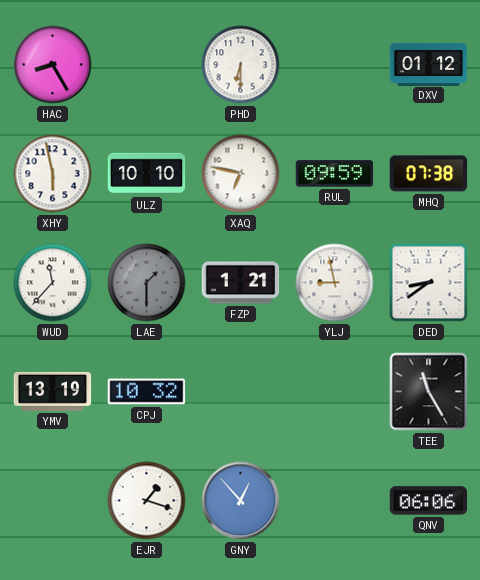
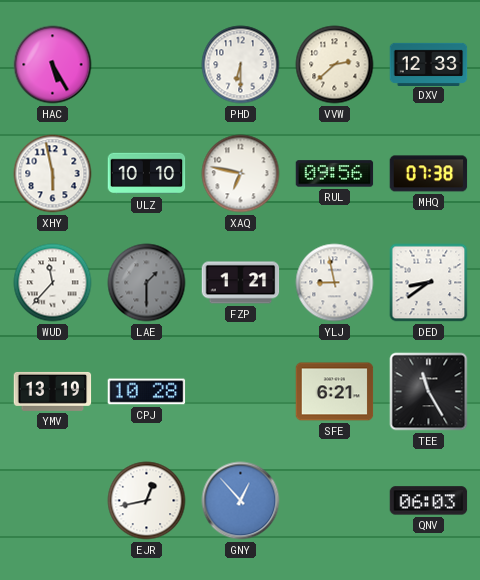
HAC: 8:25 -> 5:25
VVW: none -> 2:38
DXV: 01:12 -> 12:33
RUL: 09:59 -> 09:56
CPJ: 10:32 -> 10:28
SFE: none -> 6:21
EJR: 1:18 -> 12:43
QNV: 06:06 -> 06:03
